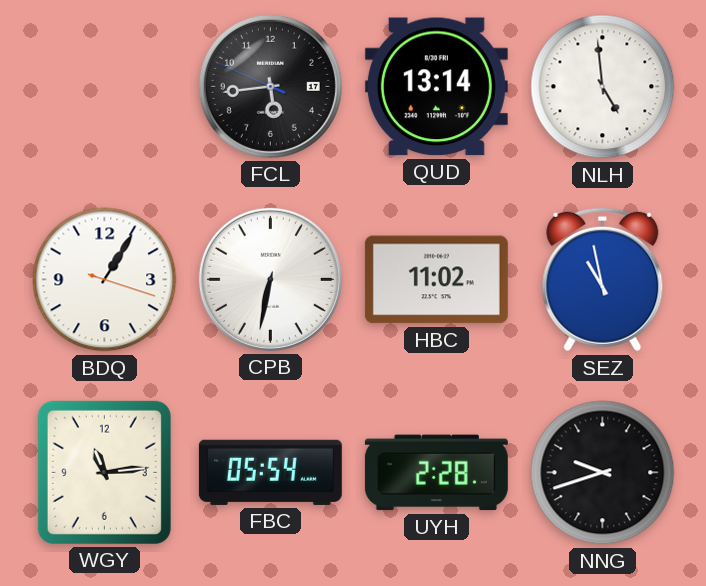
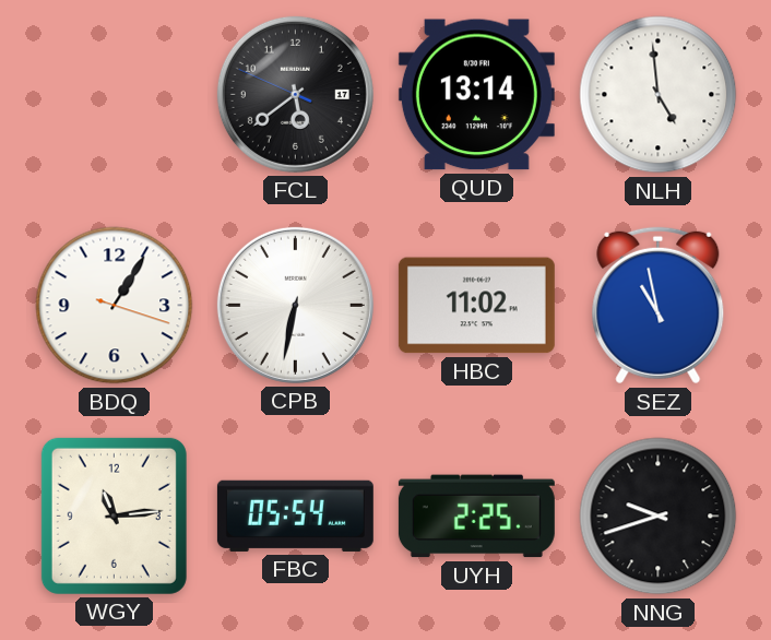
FCL: 5:43 -> 5:38
UYH: 2:28 -> 2:25
